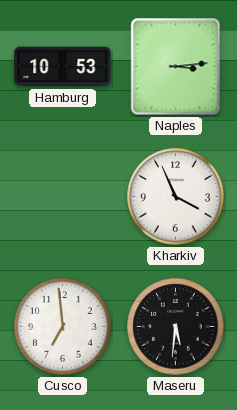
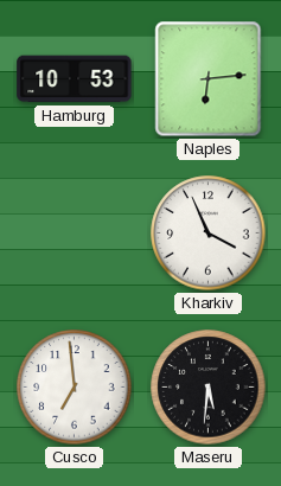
Naples: 3:14 -> 6:14
